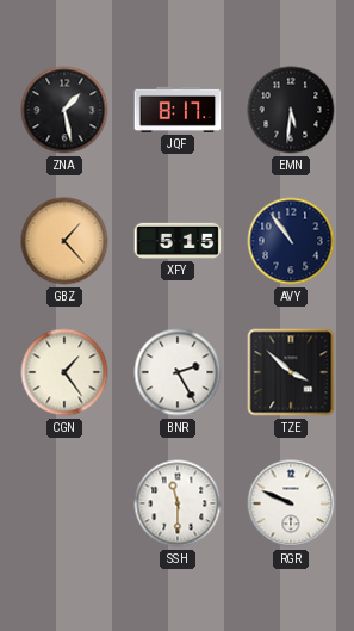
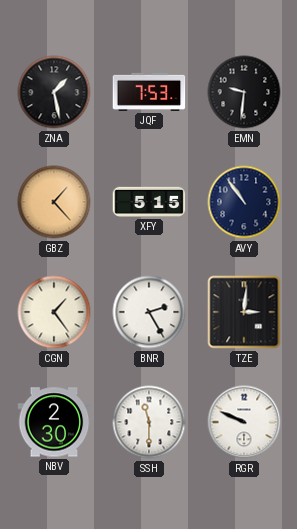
JQF: 8:17 -> 7:53
EMN: 5:31 -> 9:31
TZE: 3:52 -> 3:01
NBV: none -> 2:30
